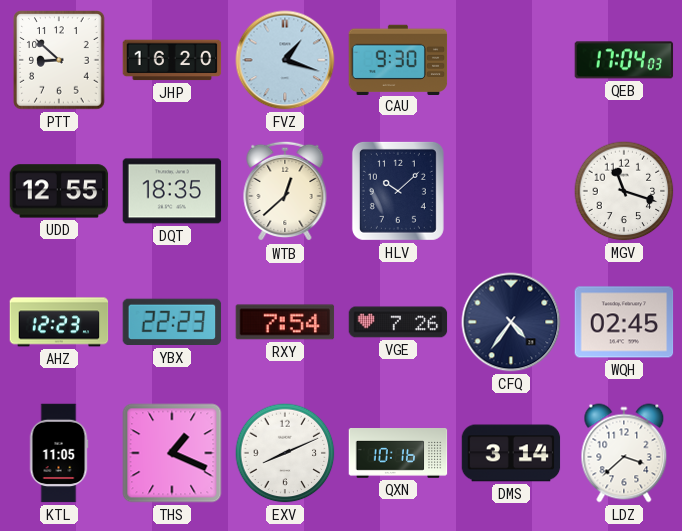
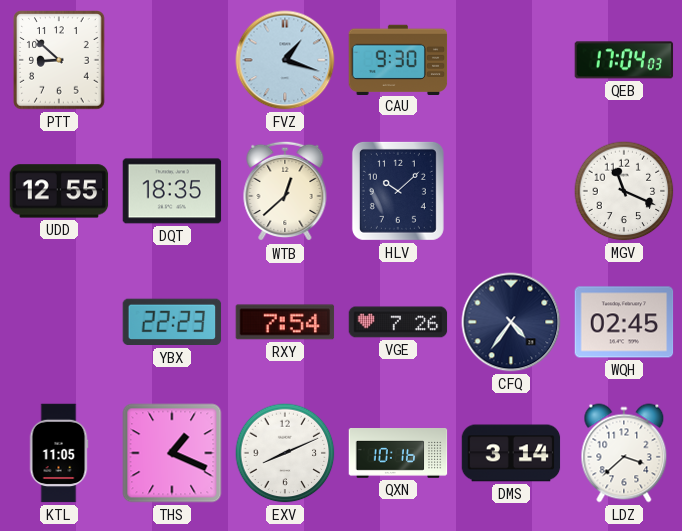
JHP: 16:20 -> none
MGV: 11:18 -> 11:19
AHZ: 12:23 -> none
